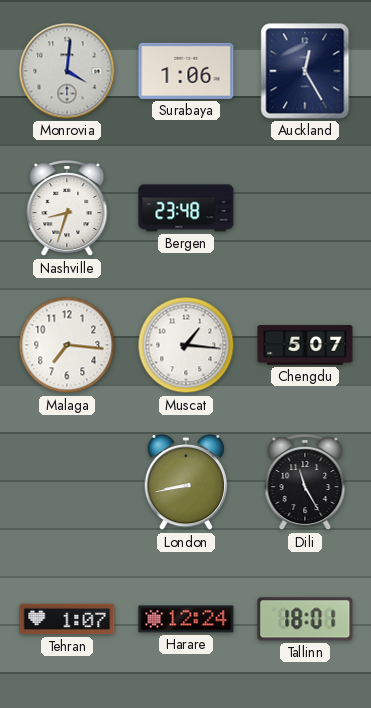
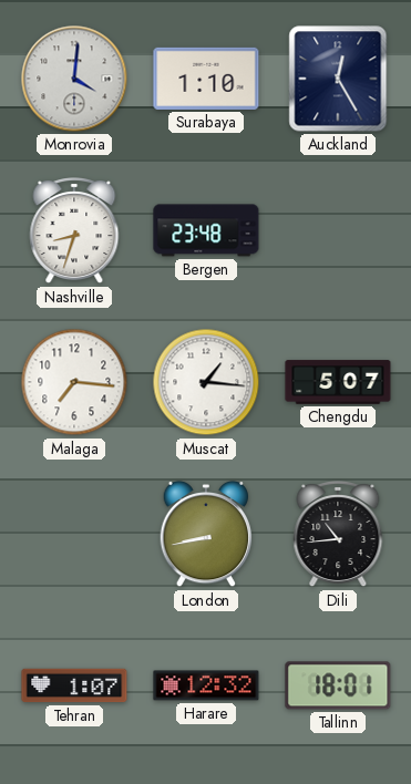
Surabaya: 1:06 -> 1:10
Dili: 11:25 -> 10:44
Harare: 12:24 -> 12:32
